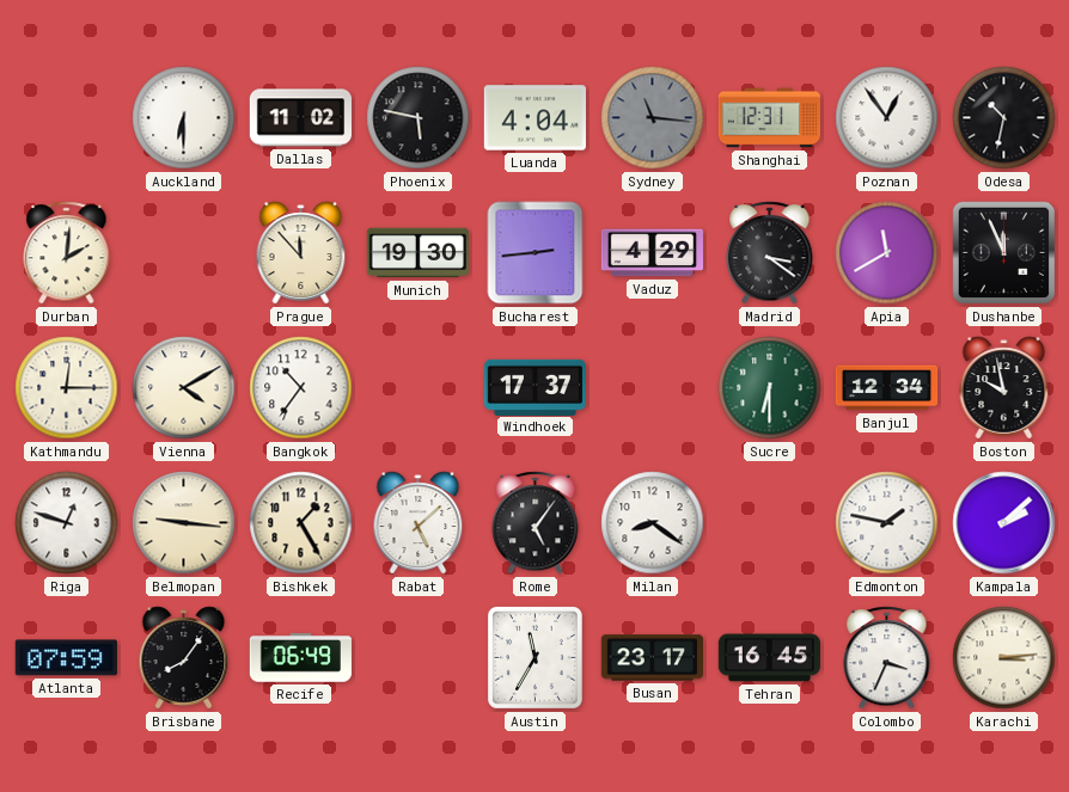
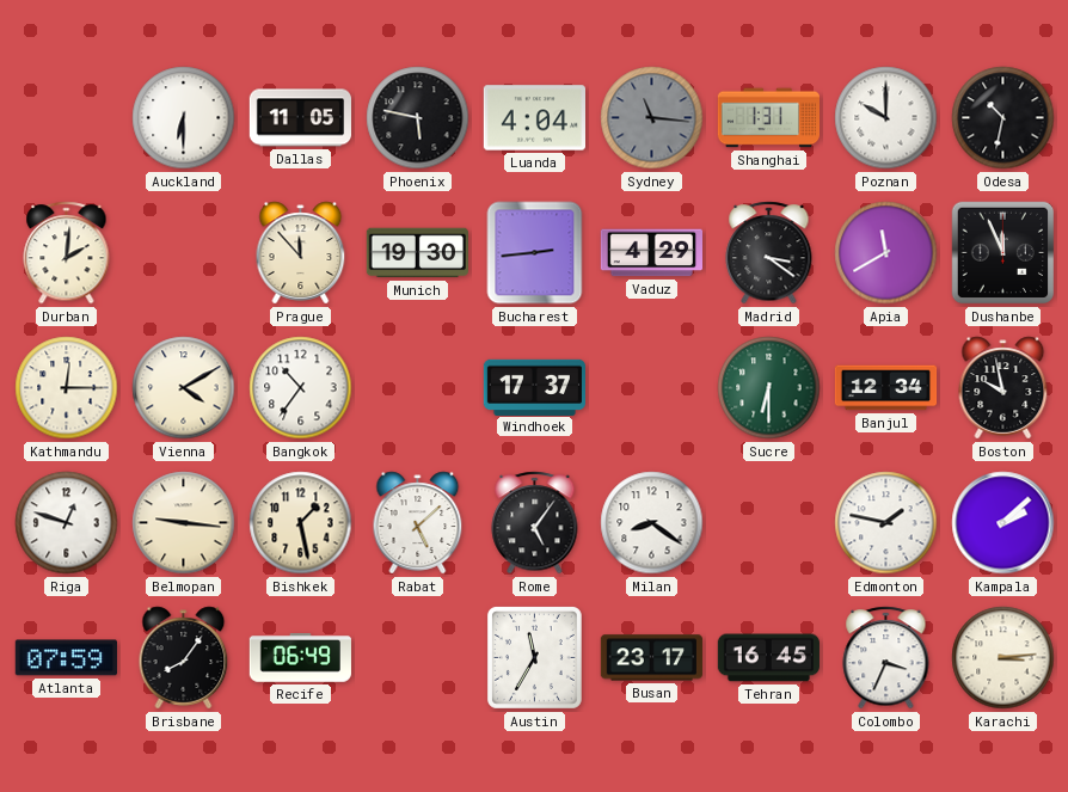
Dallas: 11:02 -> 11:05
Shanghai: 12:31 -> 1:31
Poznan: 12:54 -> 10:00
Bishkek: 1:25 -> 1:28
